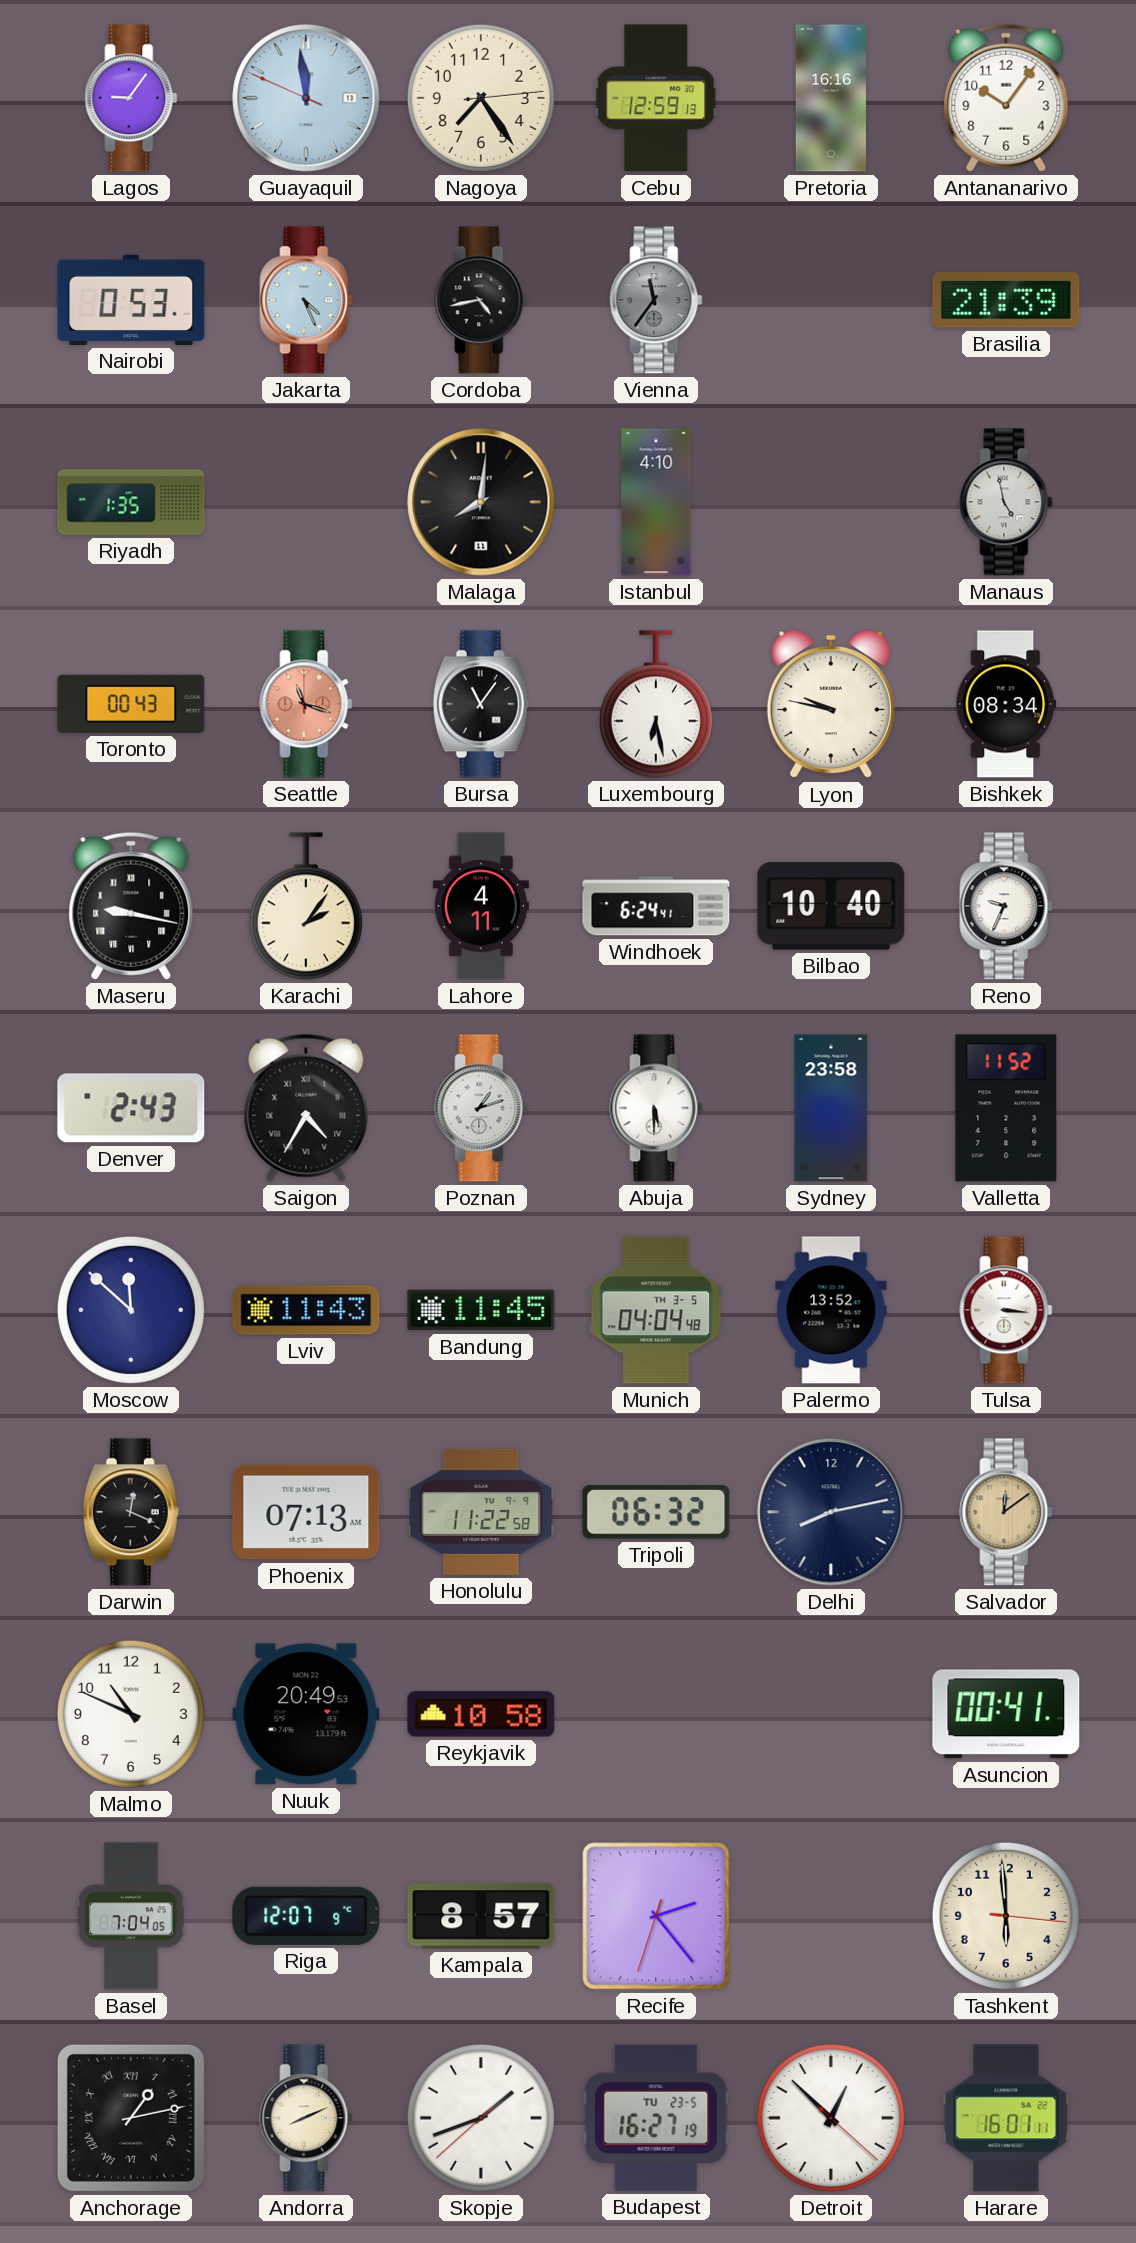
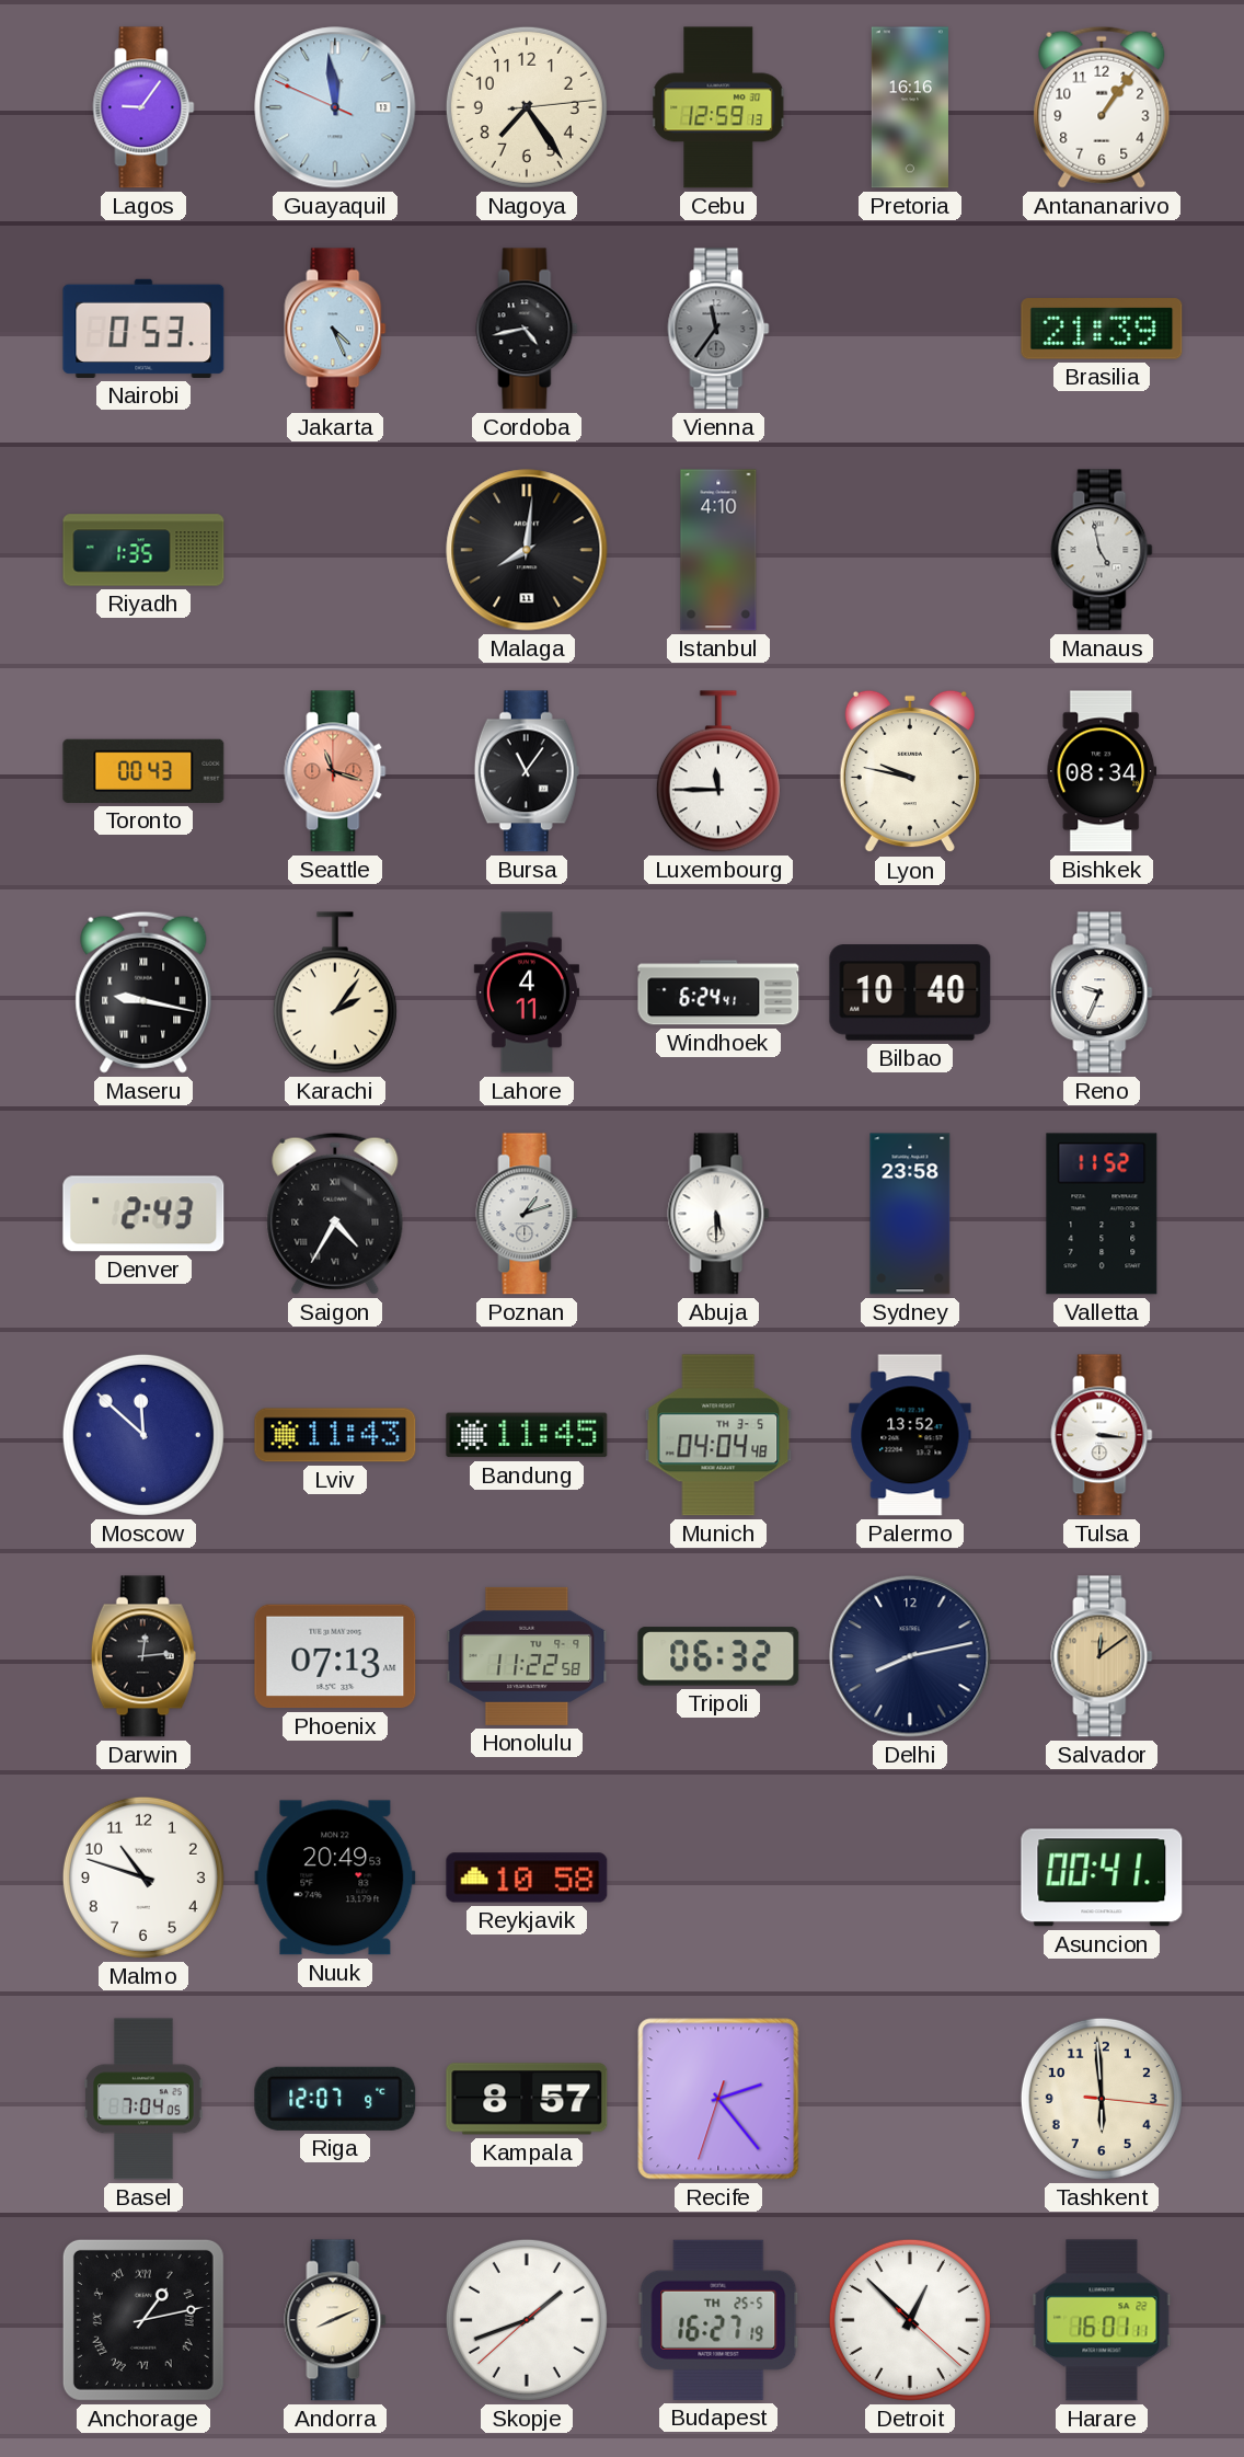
Antananarivo: 10:06 -> 1:06
Luxembourg: 6:28 -> 11:45
Darwin: 12:19 -> 12:14
Malmo: 10:49 -> 10:48
Budapest date: TU 23-5 -> TH 25-5
